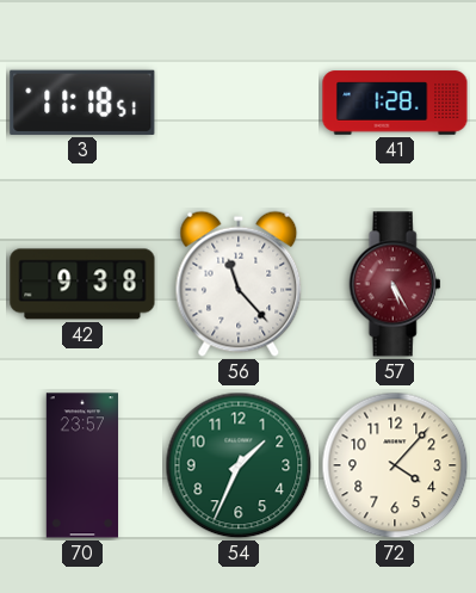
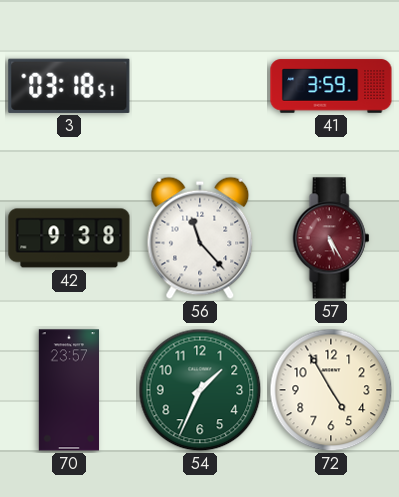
3: 11:18 -> 03:18
41: 1:28 -> 3:59
72: 4:07 -> 4:55
